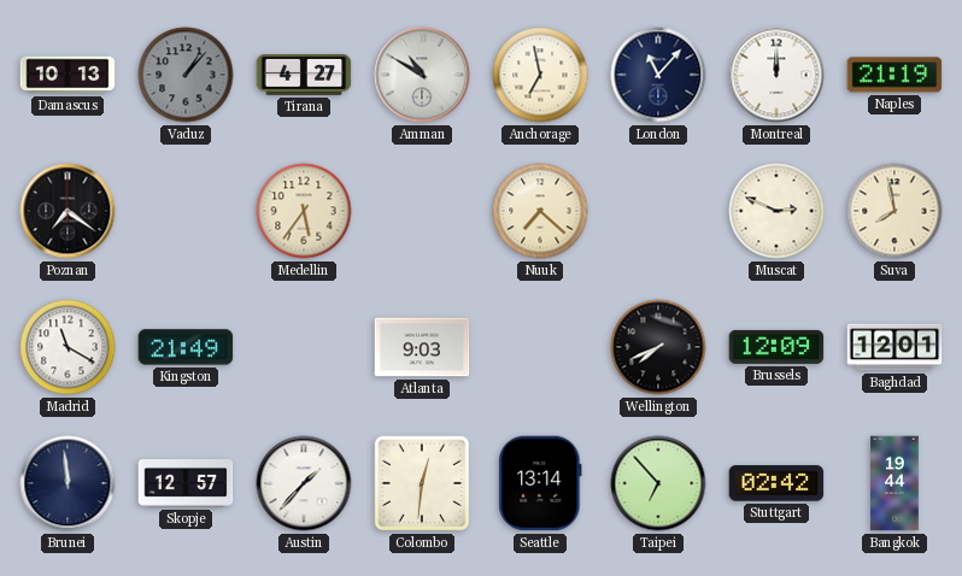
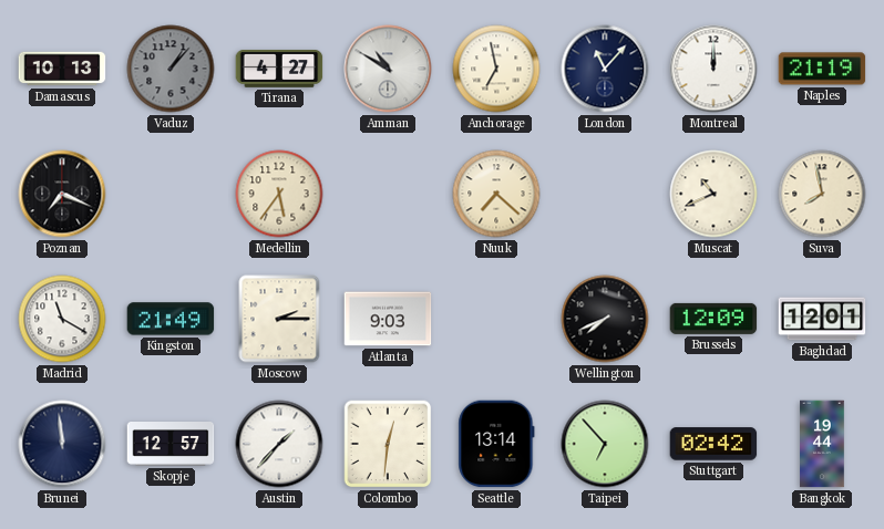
Poznan: 7:21 -> 7:19
Muscat: 2:49 -> 10:41
Moscow: none -> 2:15
